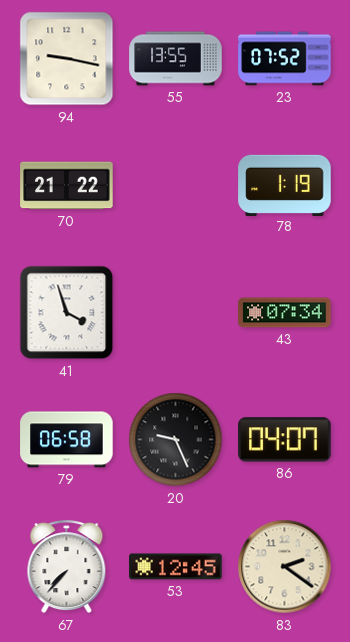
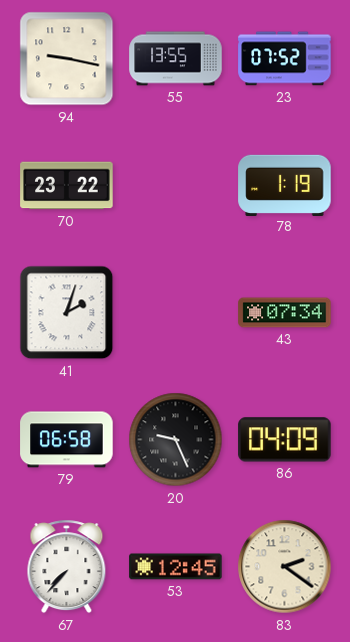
70: 21:22 -> 23:22
41: 3:57 -> 2:03
86: 04:07 -> 04:09
